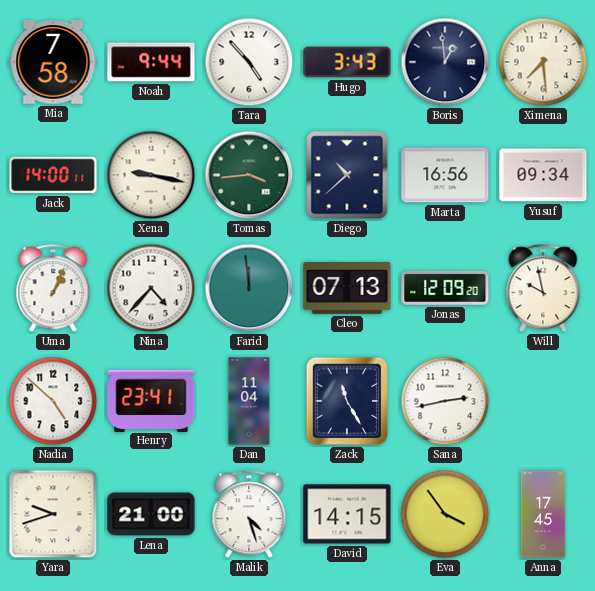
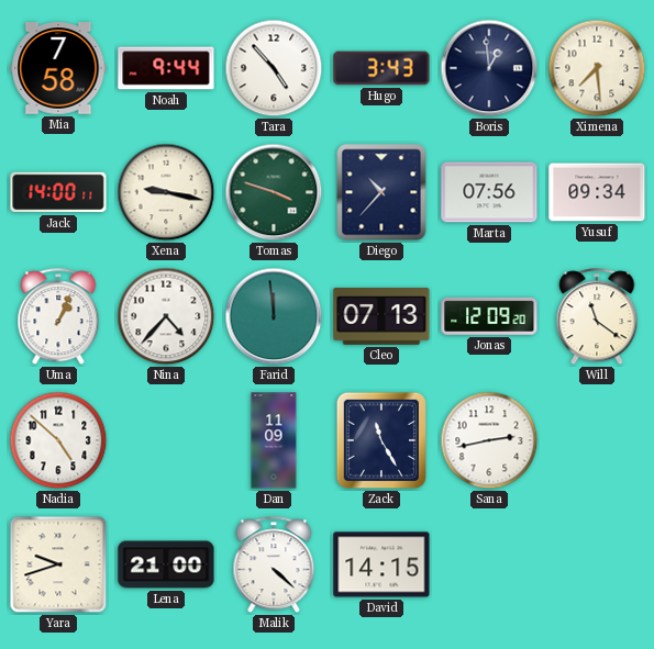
Tomas: 3:44 -> 3:48
Diego: 10:38 -> 10:37
Marta: 16:56 -> 07:56
Will: 9:58 -> 11:21
Henry: 23:41 -> none
Dan: 11:04 -> 11:09
Malik: 4:27 -> 4:22
Eva: 3:54 -> none
Anna: 17:45 -> none
